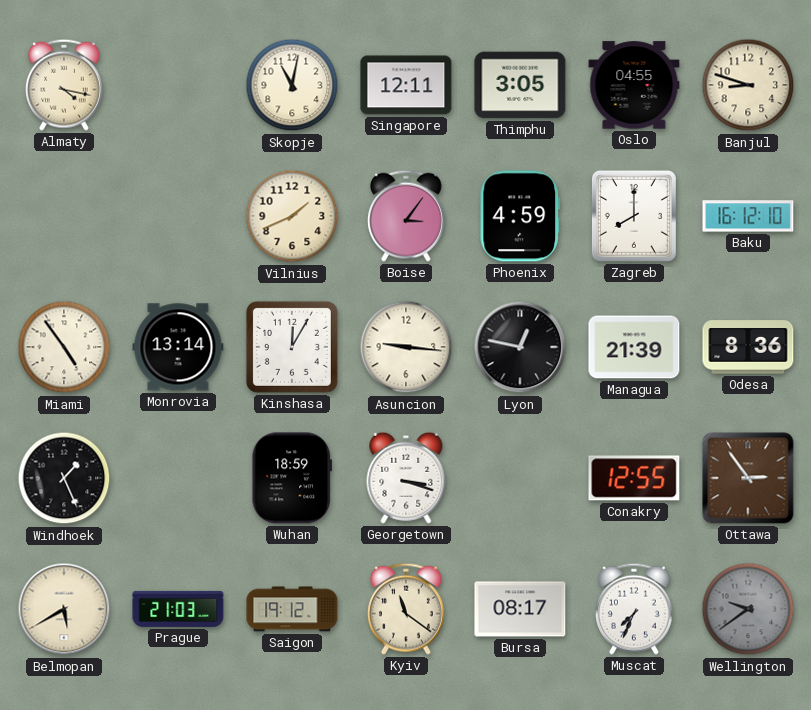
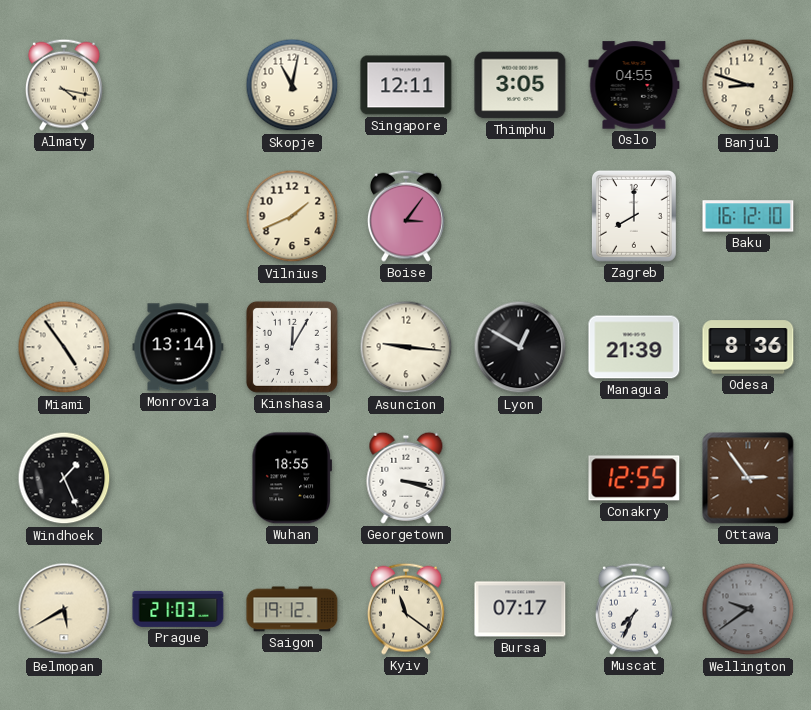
Phoenix: 4:59 -> none
Lyon: 12:47 -> 12:50
Wuhan: 18:59 -> 18:55
Bursa: 08:17 -> 07:17
